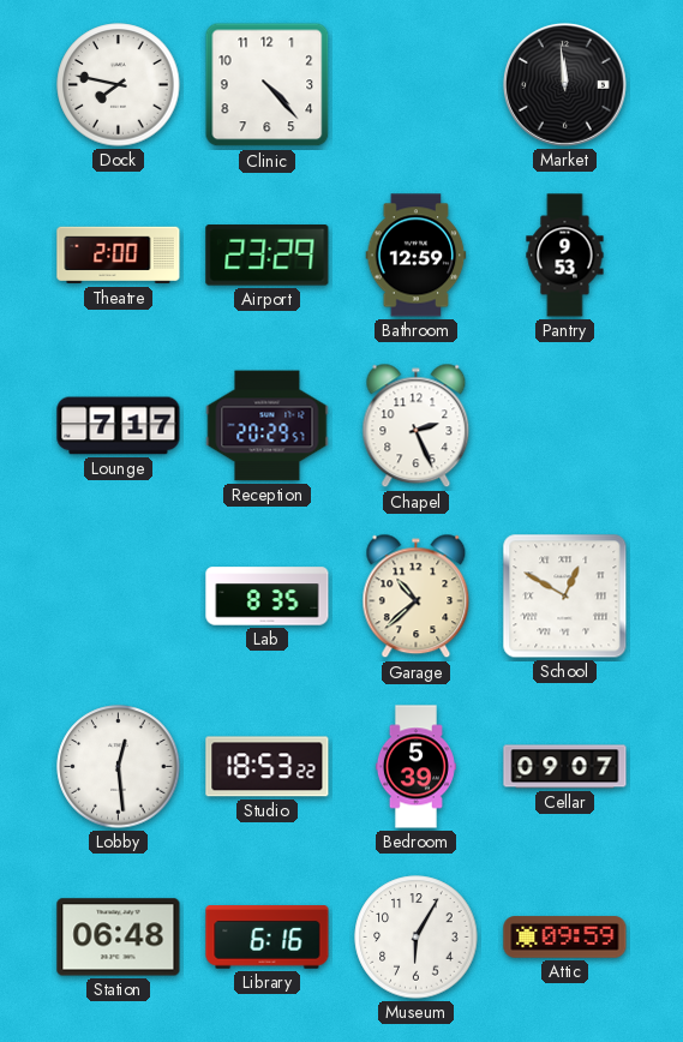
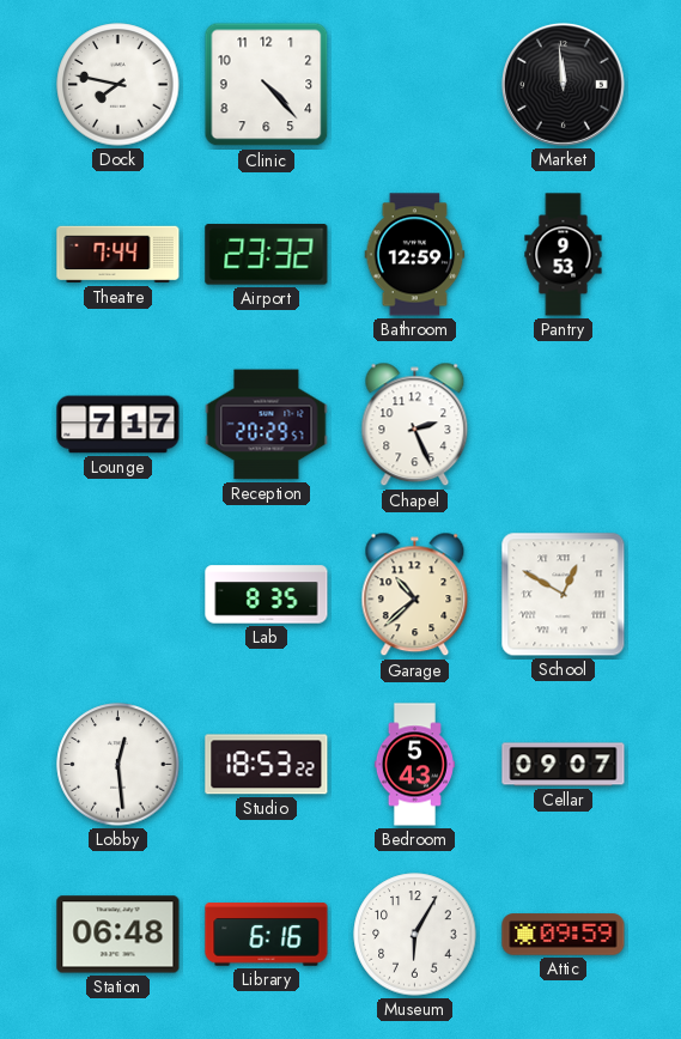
Theatre: 2:00 -> 7:44
Airport: 23:29 -> 23:32
Bedroom: 5:39 -> 5:43
